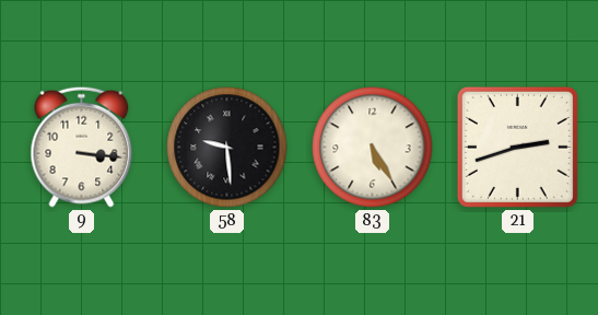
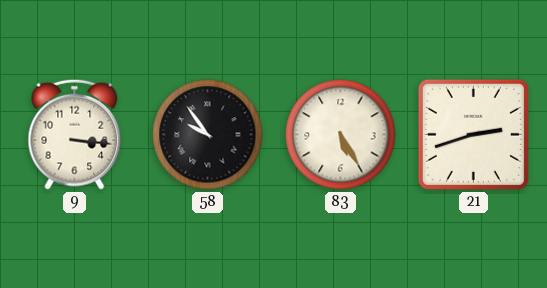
58: 9:29 -> 9:54
